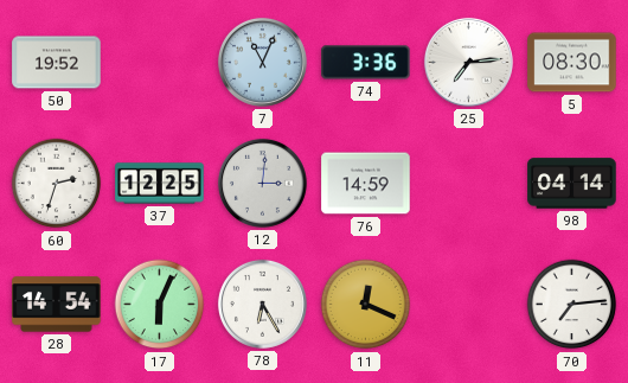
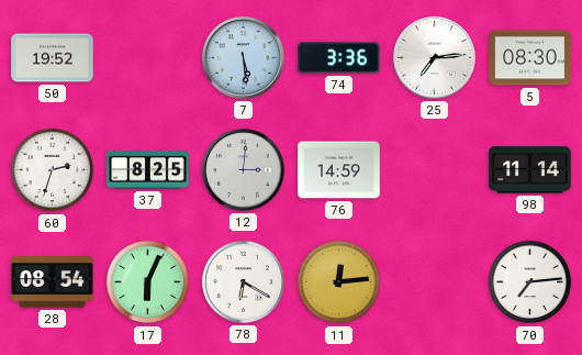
7: 11:04 -> 5:29
37: 12:25 -> 8:25
98: 04:14 -> 11:14
28: 14:54 -> 08:54
78: 6:25 -> 6:20
11: 12:19 -> 12:14
